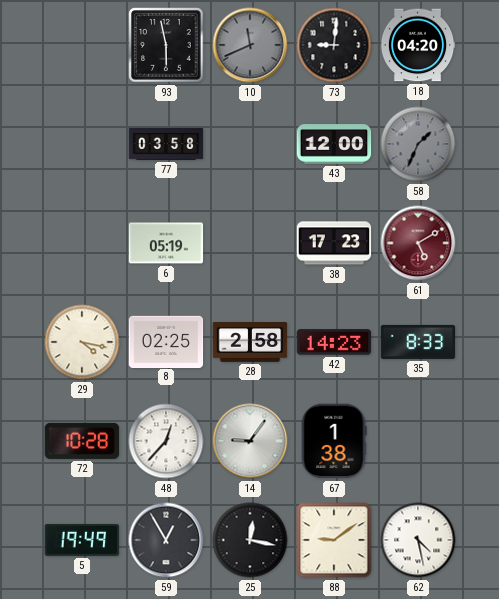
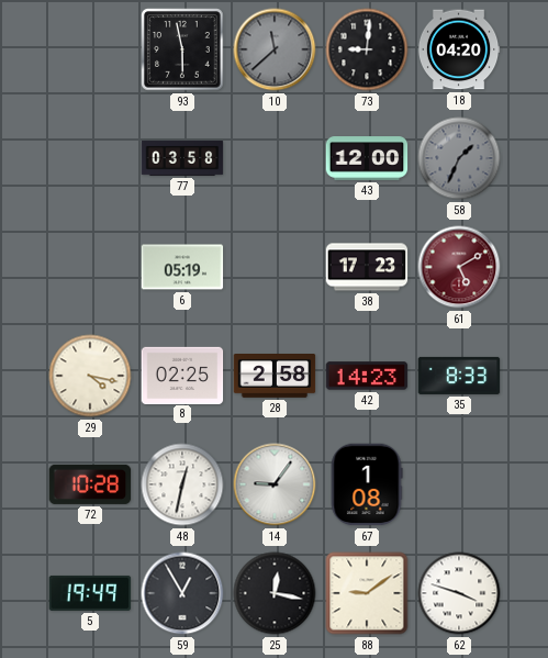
10: 11:41 -> 11:38
48: 12:37 -> 12:32
67: 1:38 -> 1:08
62: 4:28 -> 3:48
